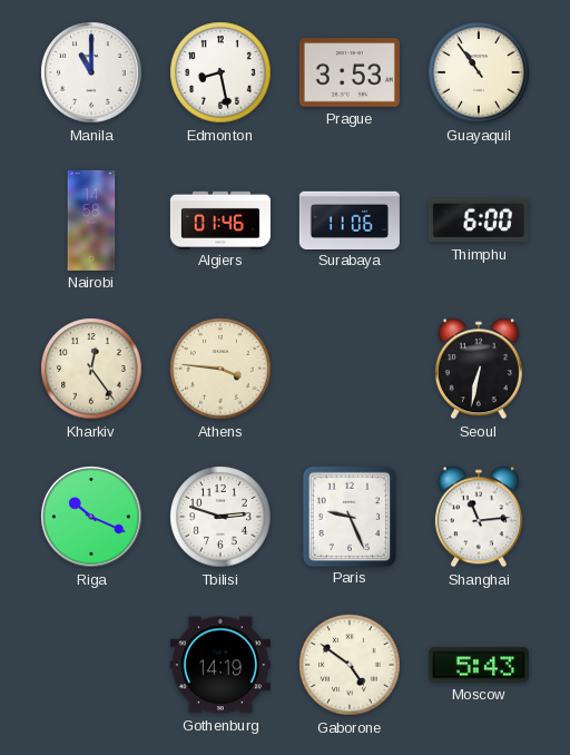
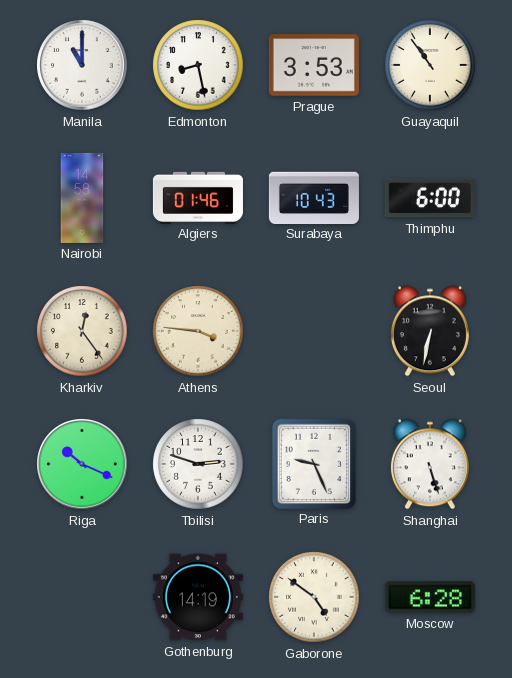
Surabaya: 11:06 -> 10:43
Shanghai: 11:14 -> 5:27
Moscow: 5:43 -> 6:28
